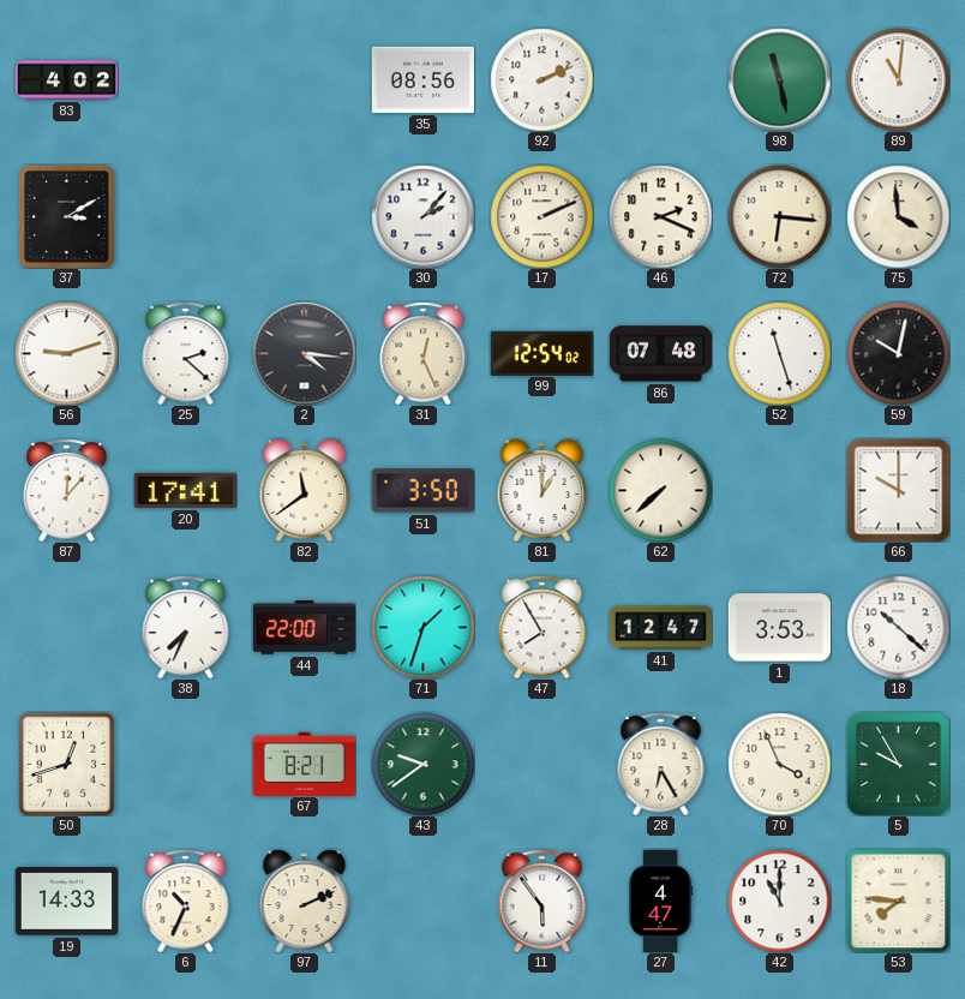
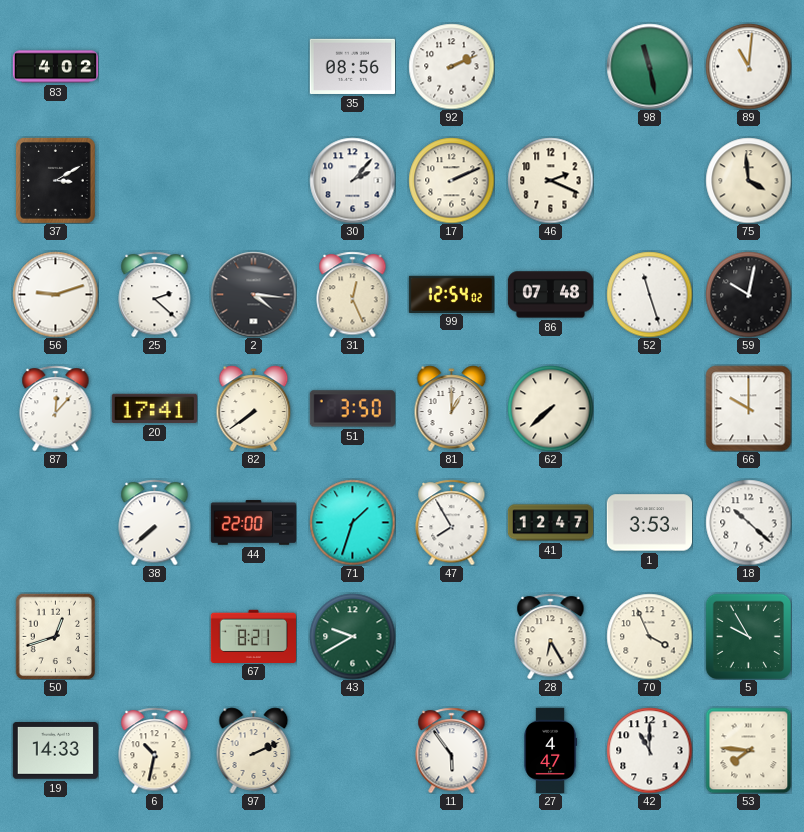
72: 6:16 -> none
82: 11:39 -> 7:39
38: 7:34 -> 7:38
43: 9:39 -> 9:40
6: 10:34 -> 10:32
